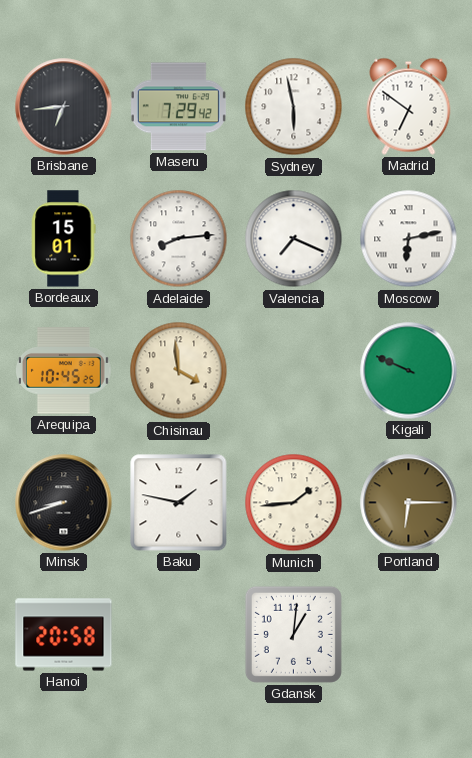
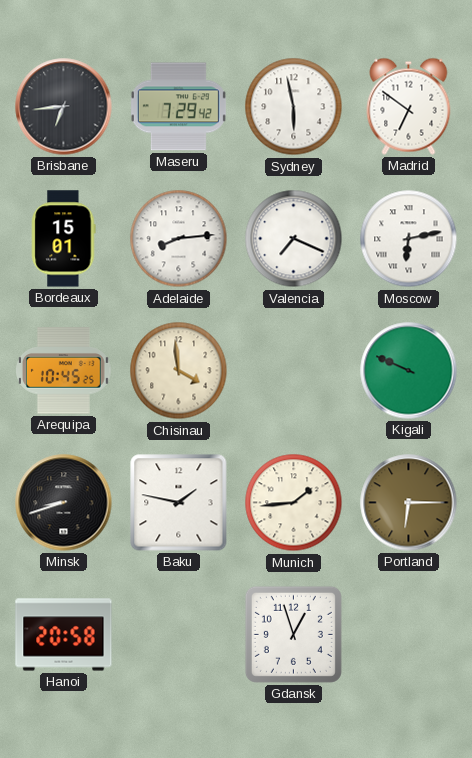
Gdansk: 1:01 -> 12:57
